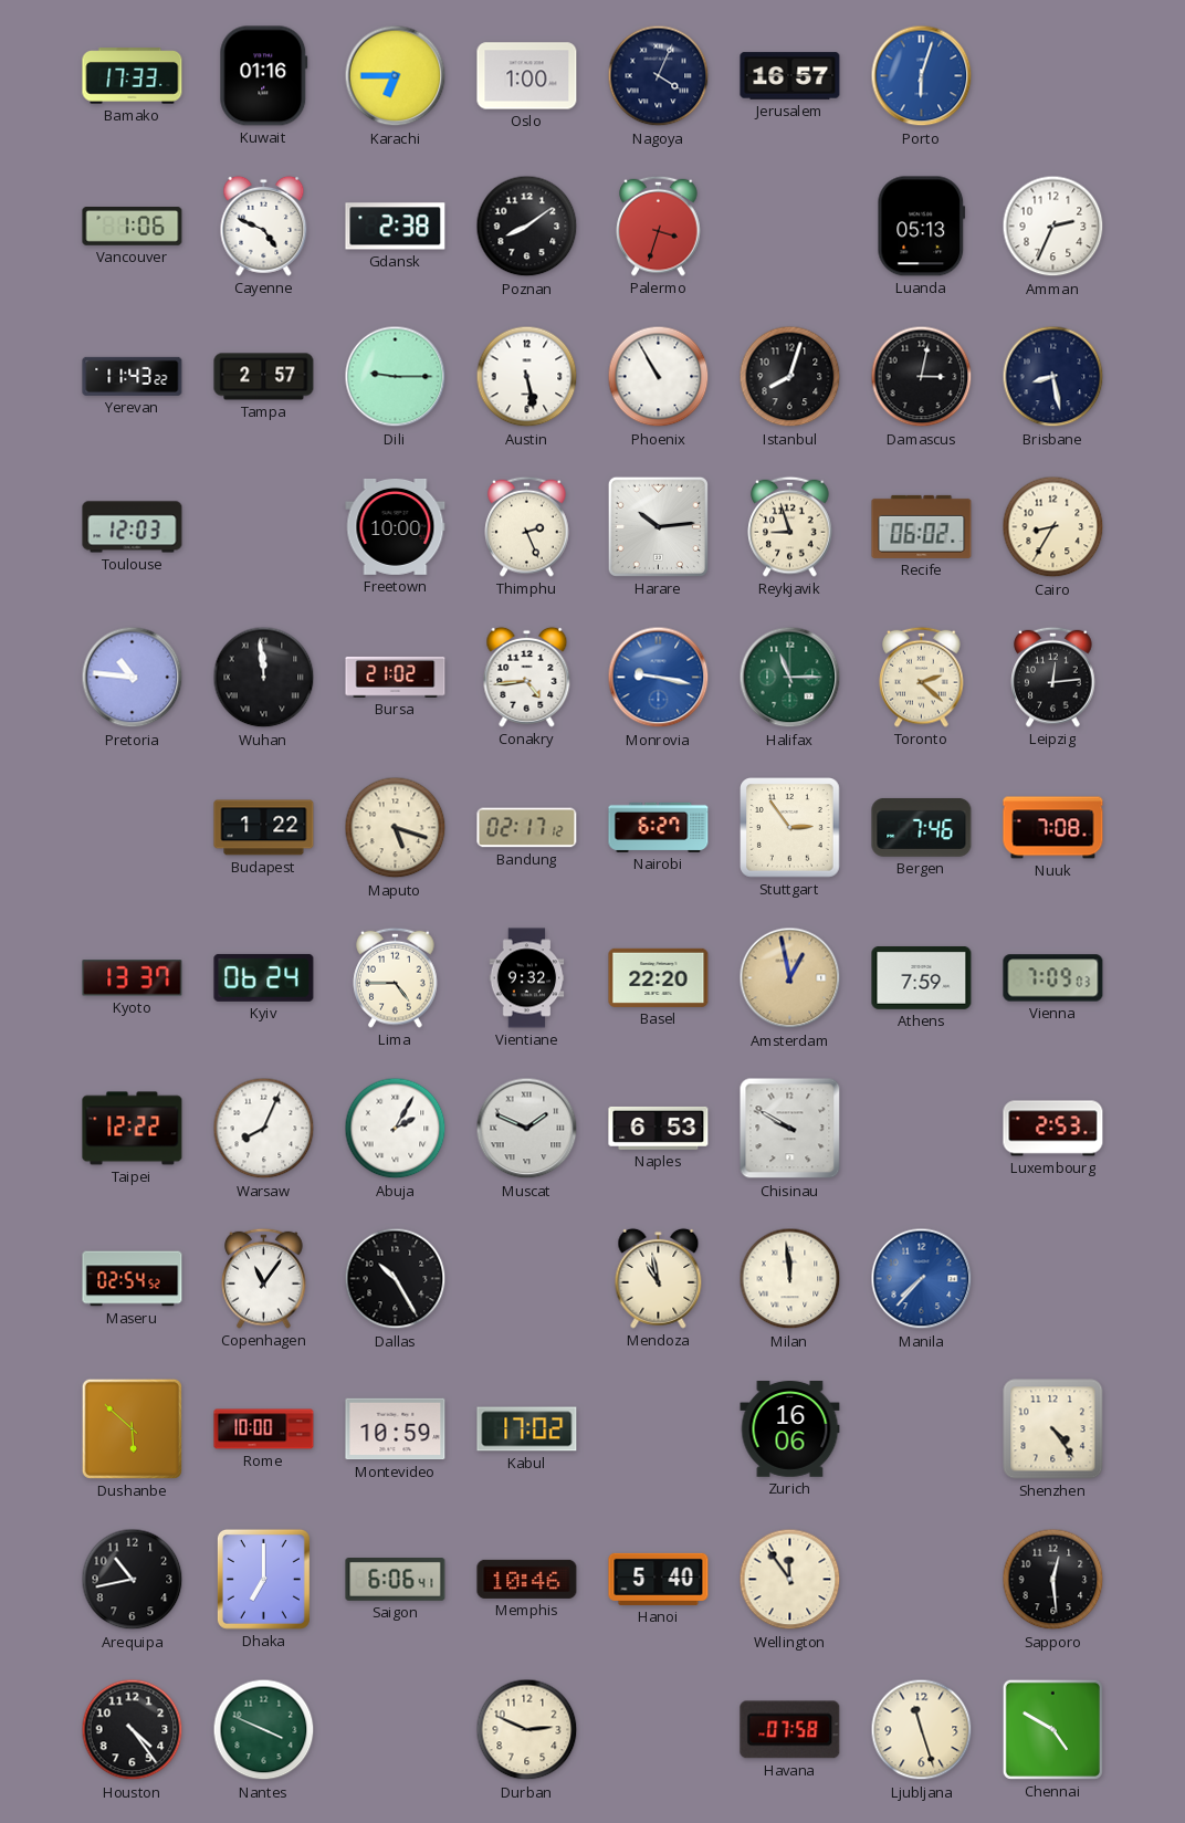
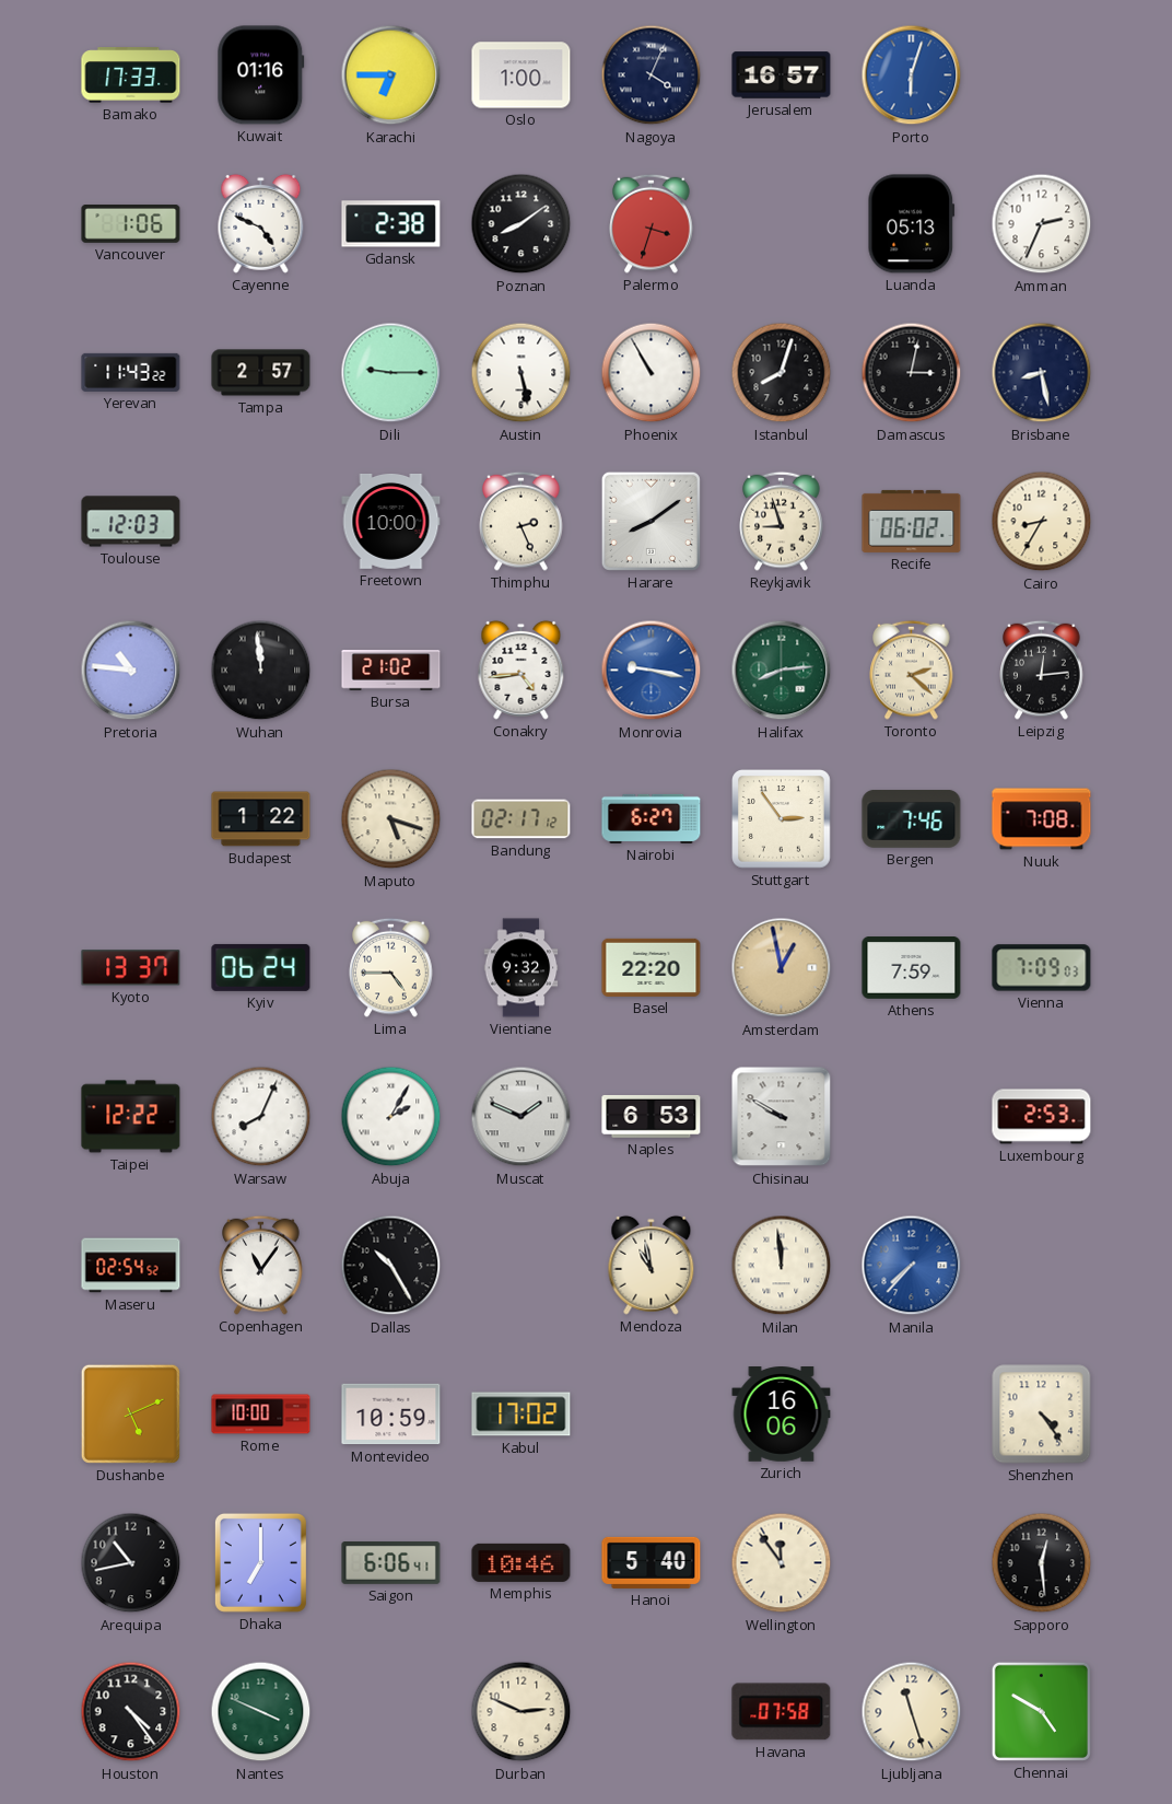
Harare: 10:14 -> 8:09
Halifax: 11:15 -> 8:14
Dushanbe: 5:52 -> 5:11
